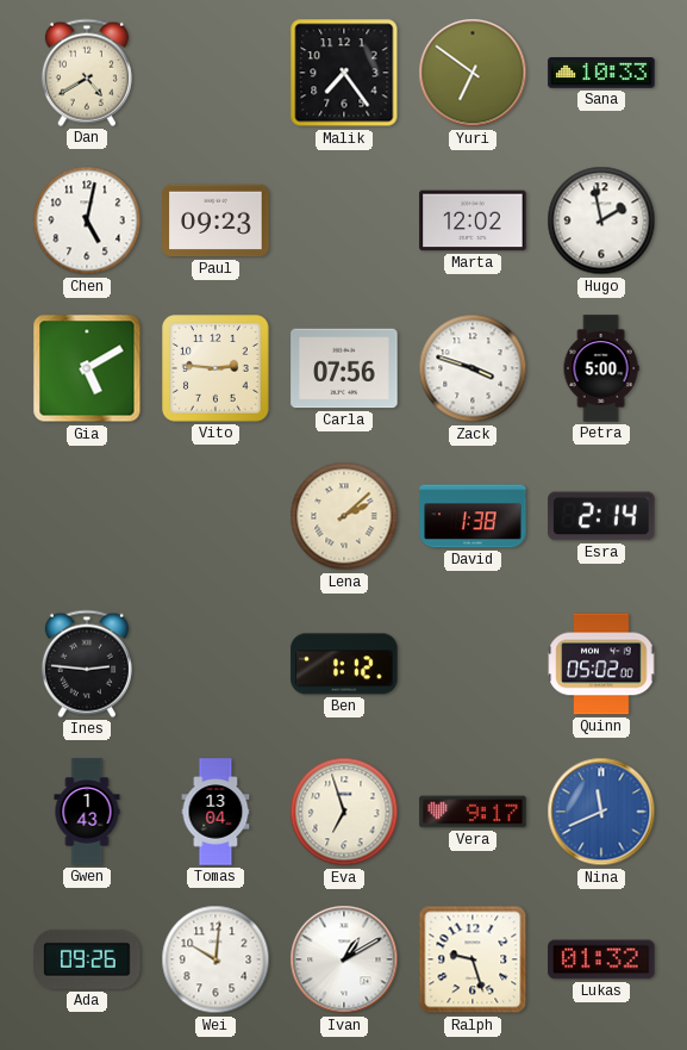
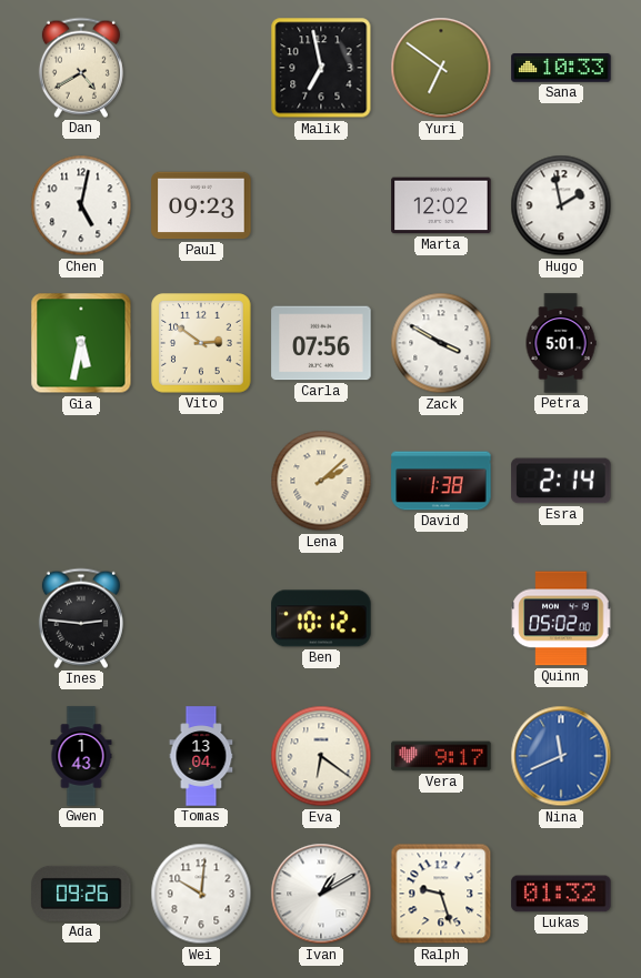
Malik: 7:24 -> 6:58
Gia: 5:10 -> 5:32
Vito: 2:46 -> 2:51
Zack: 3:48 -> 3:50
Petra: 5:00 -> 5:01
Ben: 1:12 -> 10:12
Eva: 6:57 -> 6:21
